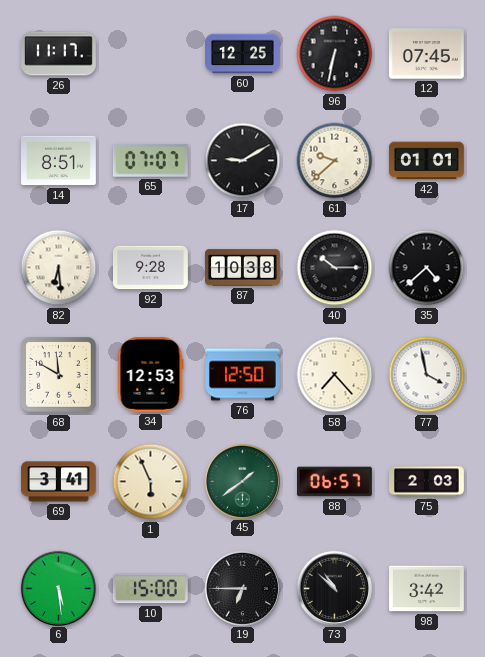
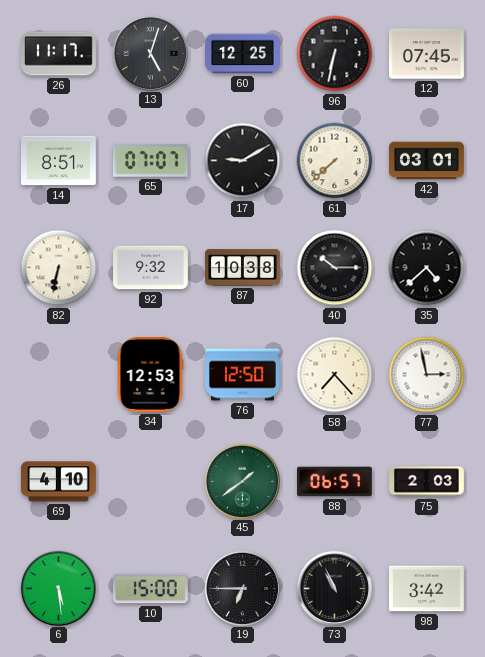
13: none -> 5:03
61: 9:38 -> 7:38
42: 01:01 -> 03:01
82: 6:29 -> 6:32
92: 9:28 -> 9:32
68: 11:50 -> none
77: 3:58 -> 2:58
69: 3:41 -> 4:10
1: 5:56 -> none
73: 10:52 -> 10:56
